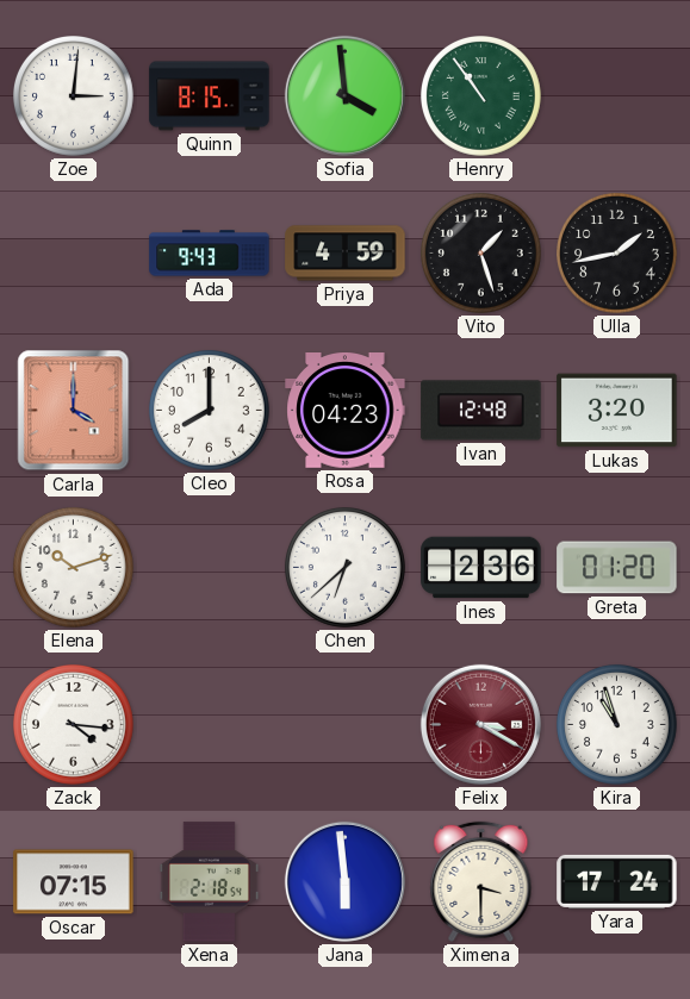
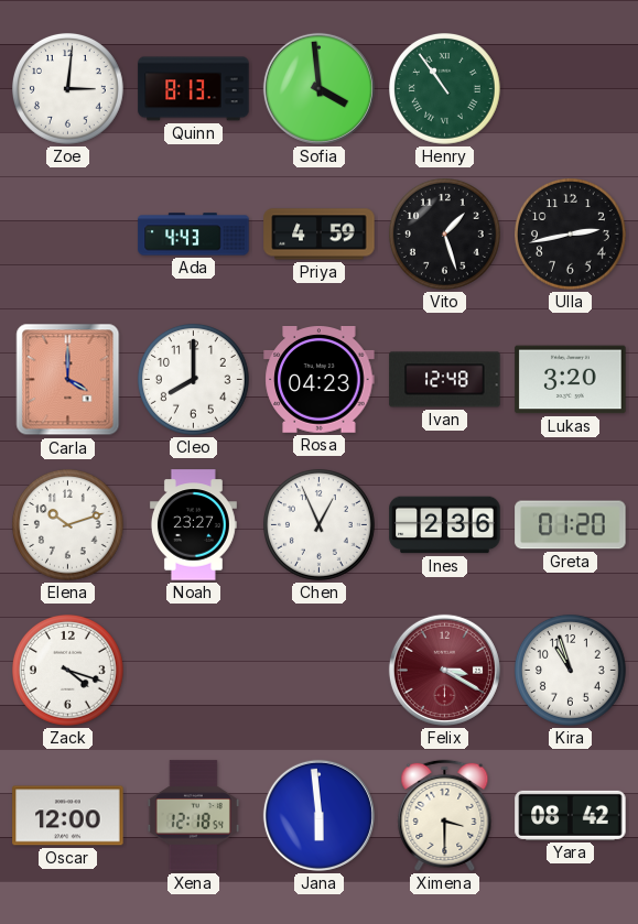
Quinn: 8:15 -> 8:13
Ada: 9:43 -> 4:43
Ulla: 1:43 -> 2:43
Noah: none -> 23:27
Chen: 6:38 -> 12:56
Zack: 4:16 -> 4:18
Oscar: 07:15 -> 12:00
Xena: 2:18 -> 12:18
Yara: 17:24 -> 08:42
